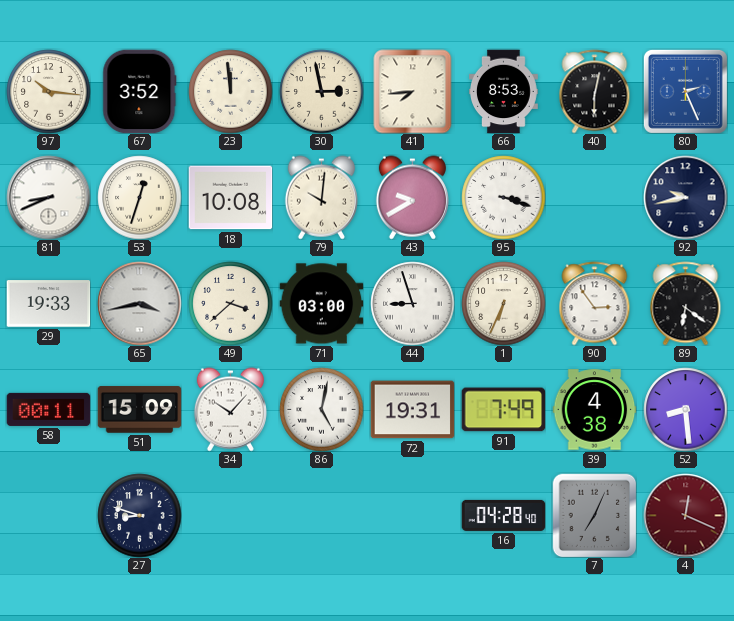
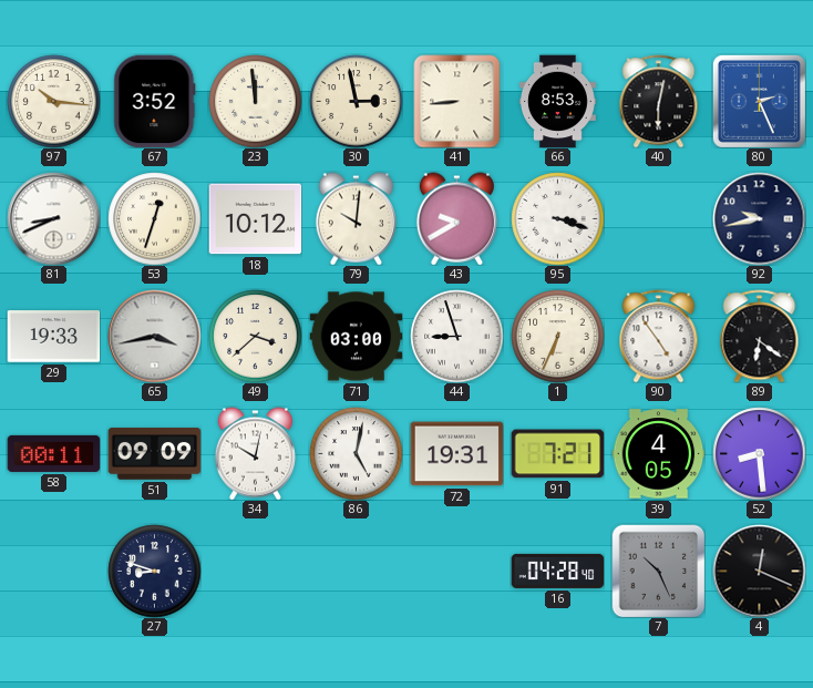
41: 7:44 -> 8:44
18: 10:08 -> 10:12
90: 2:54 -> 4:54
51: 15:09 -> 09:09
34: 10:07 -> 10:02
91: 7:49 -> 7:21
39: 4:38 -> 4:05
7: 7:04 -> 10:26
4 dial: burgundy -> black
